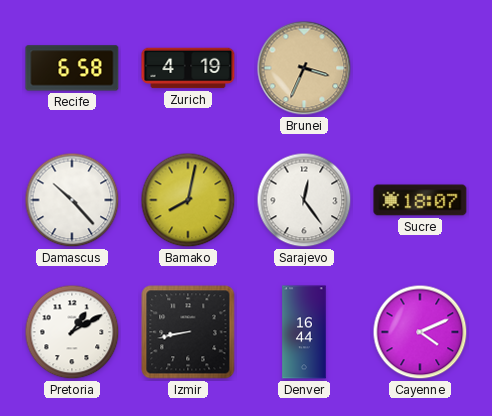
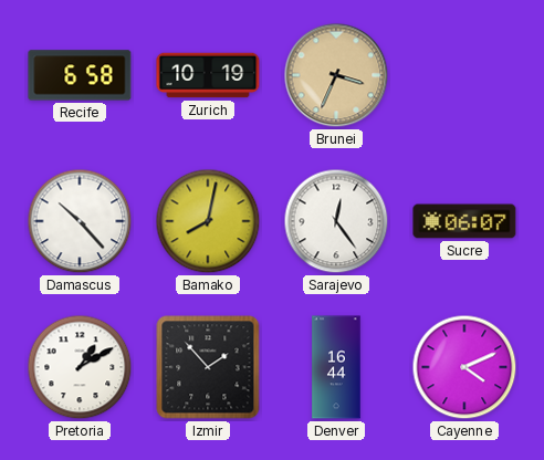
Zurich: 4:19 -> 10:19
Sucre: 18:07 -> 06:07
Izmir: 8:43 -> 1:53
